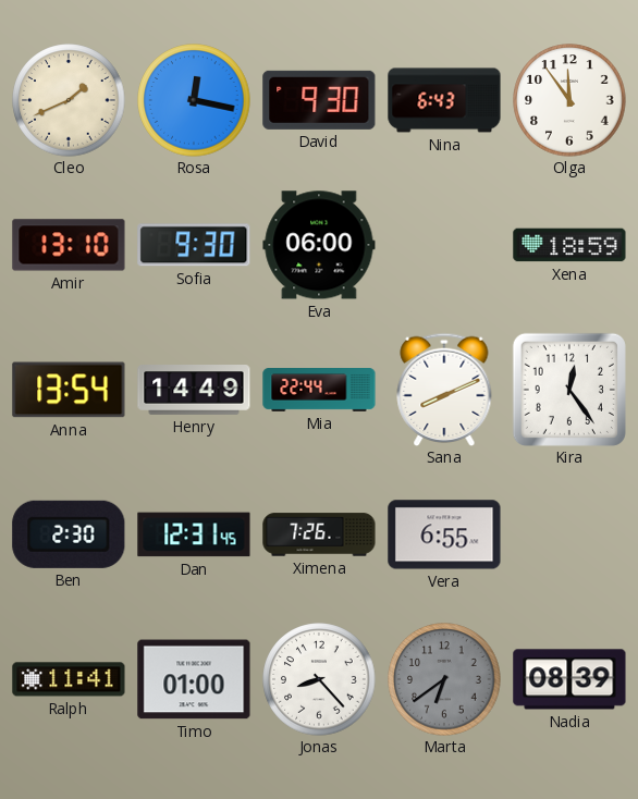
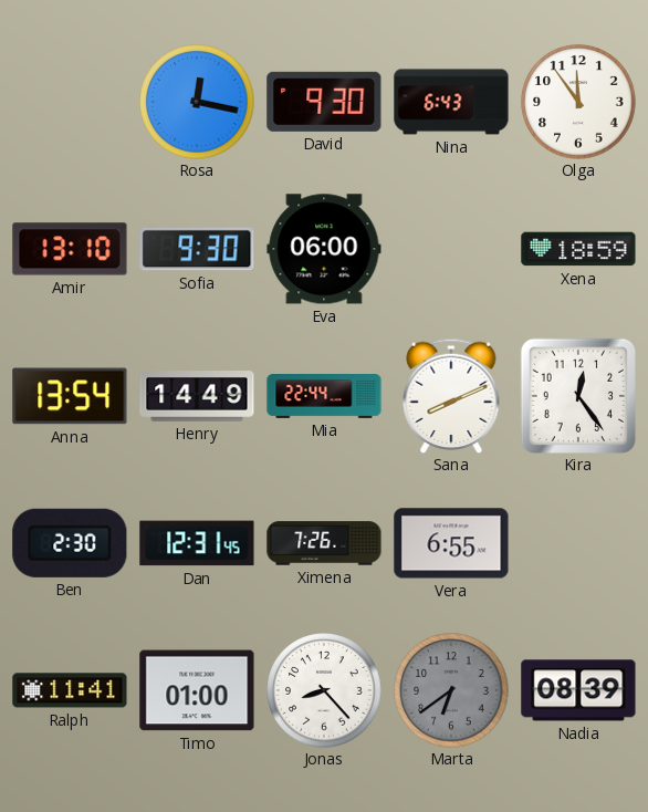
Cleo: 1:41 -> none
